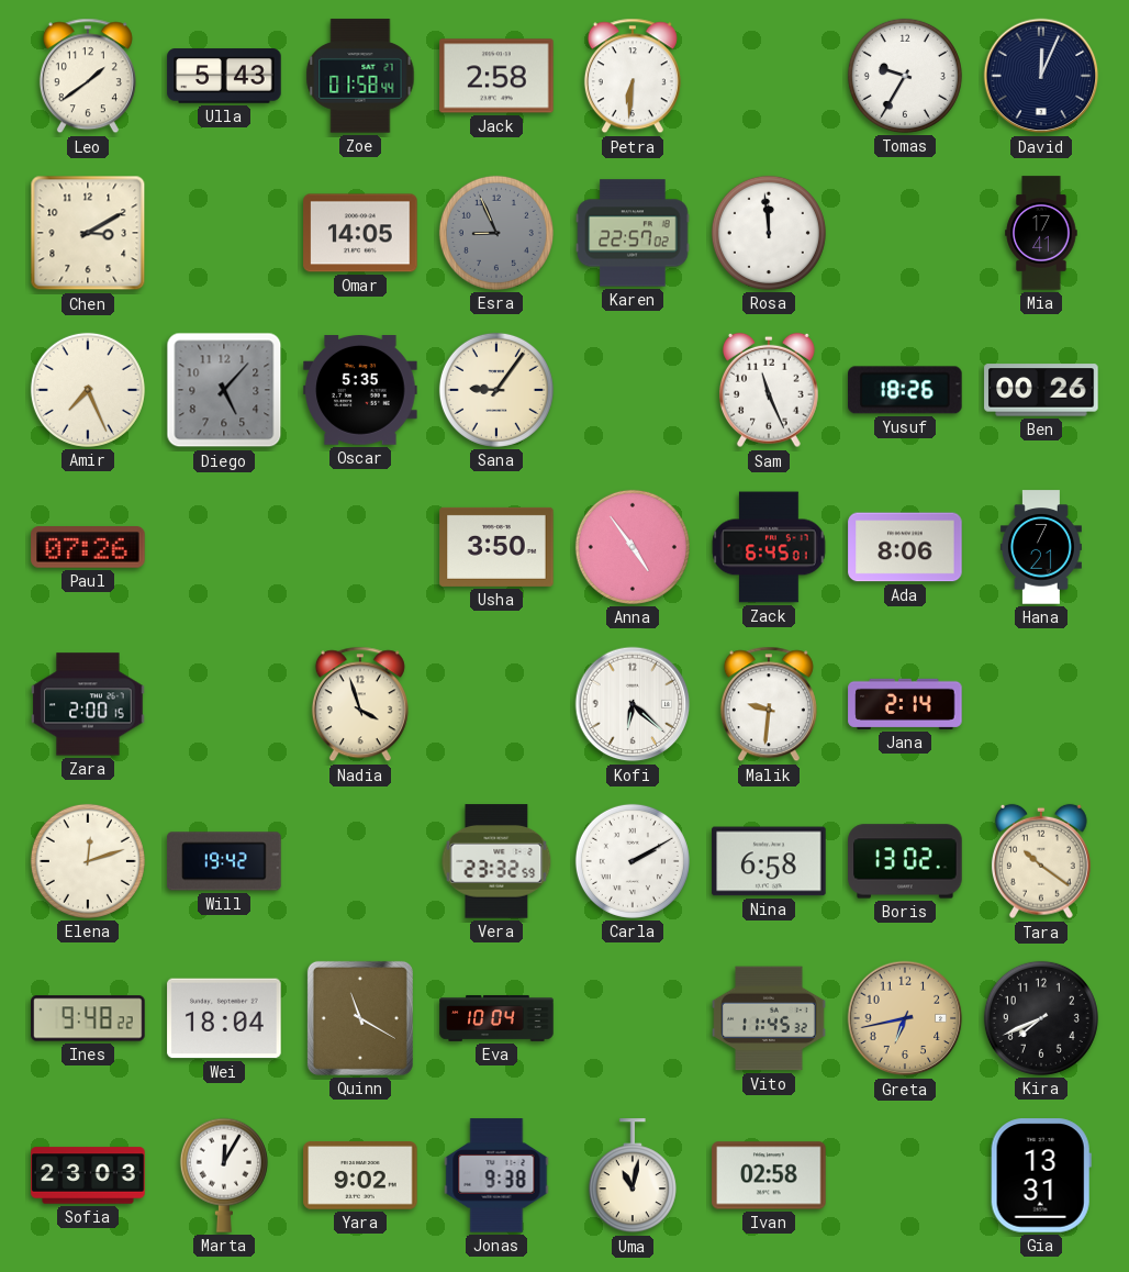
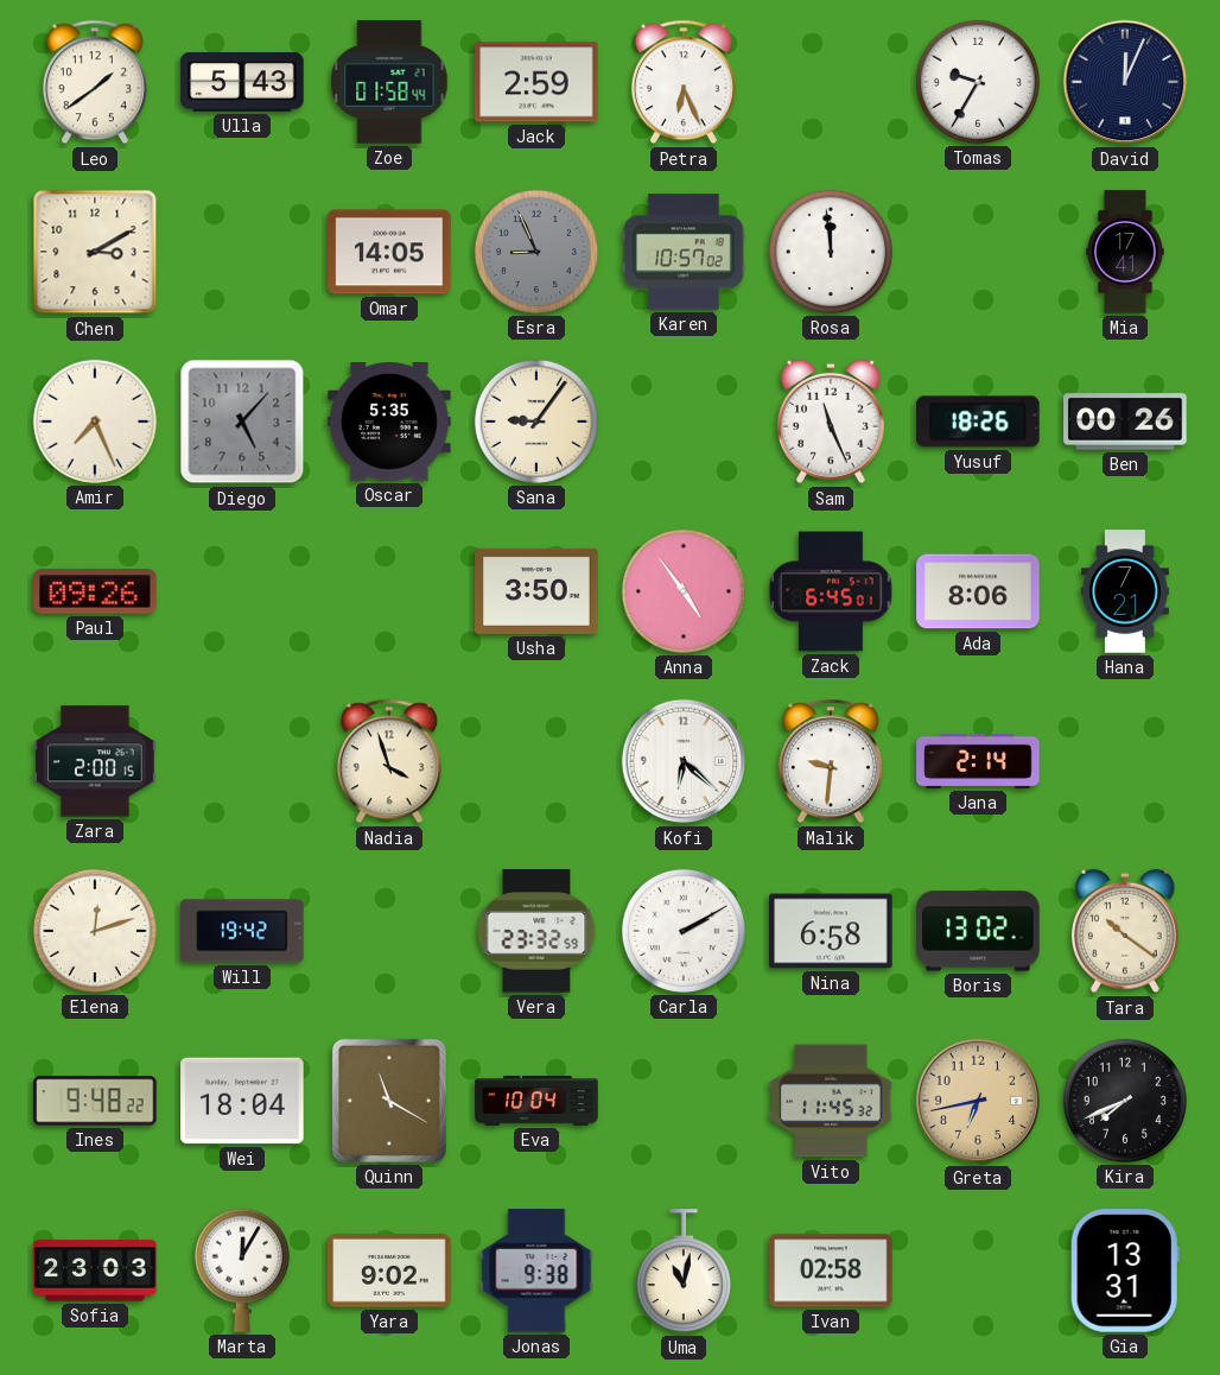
Jack: 2:58 -> 2:59
Petra: 6:31 -> 6:26
Karen: 22:57 -> 10:57
Paul: 07:26 -> 09:26
